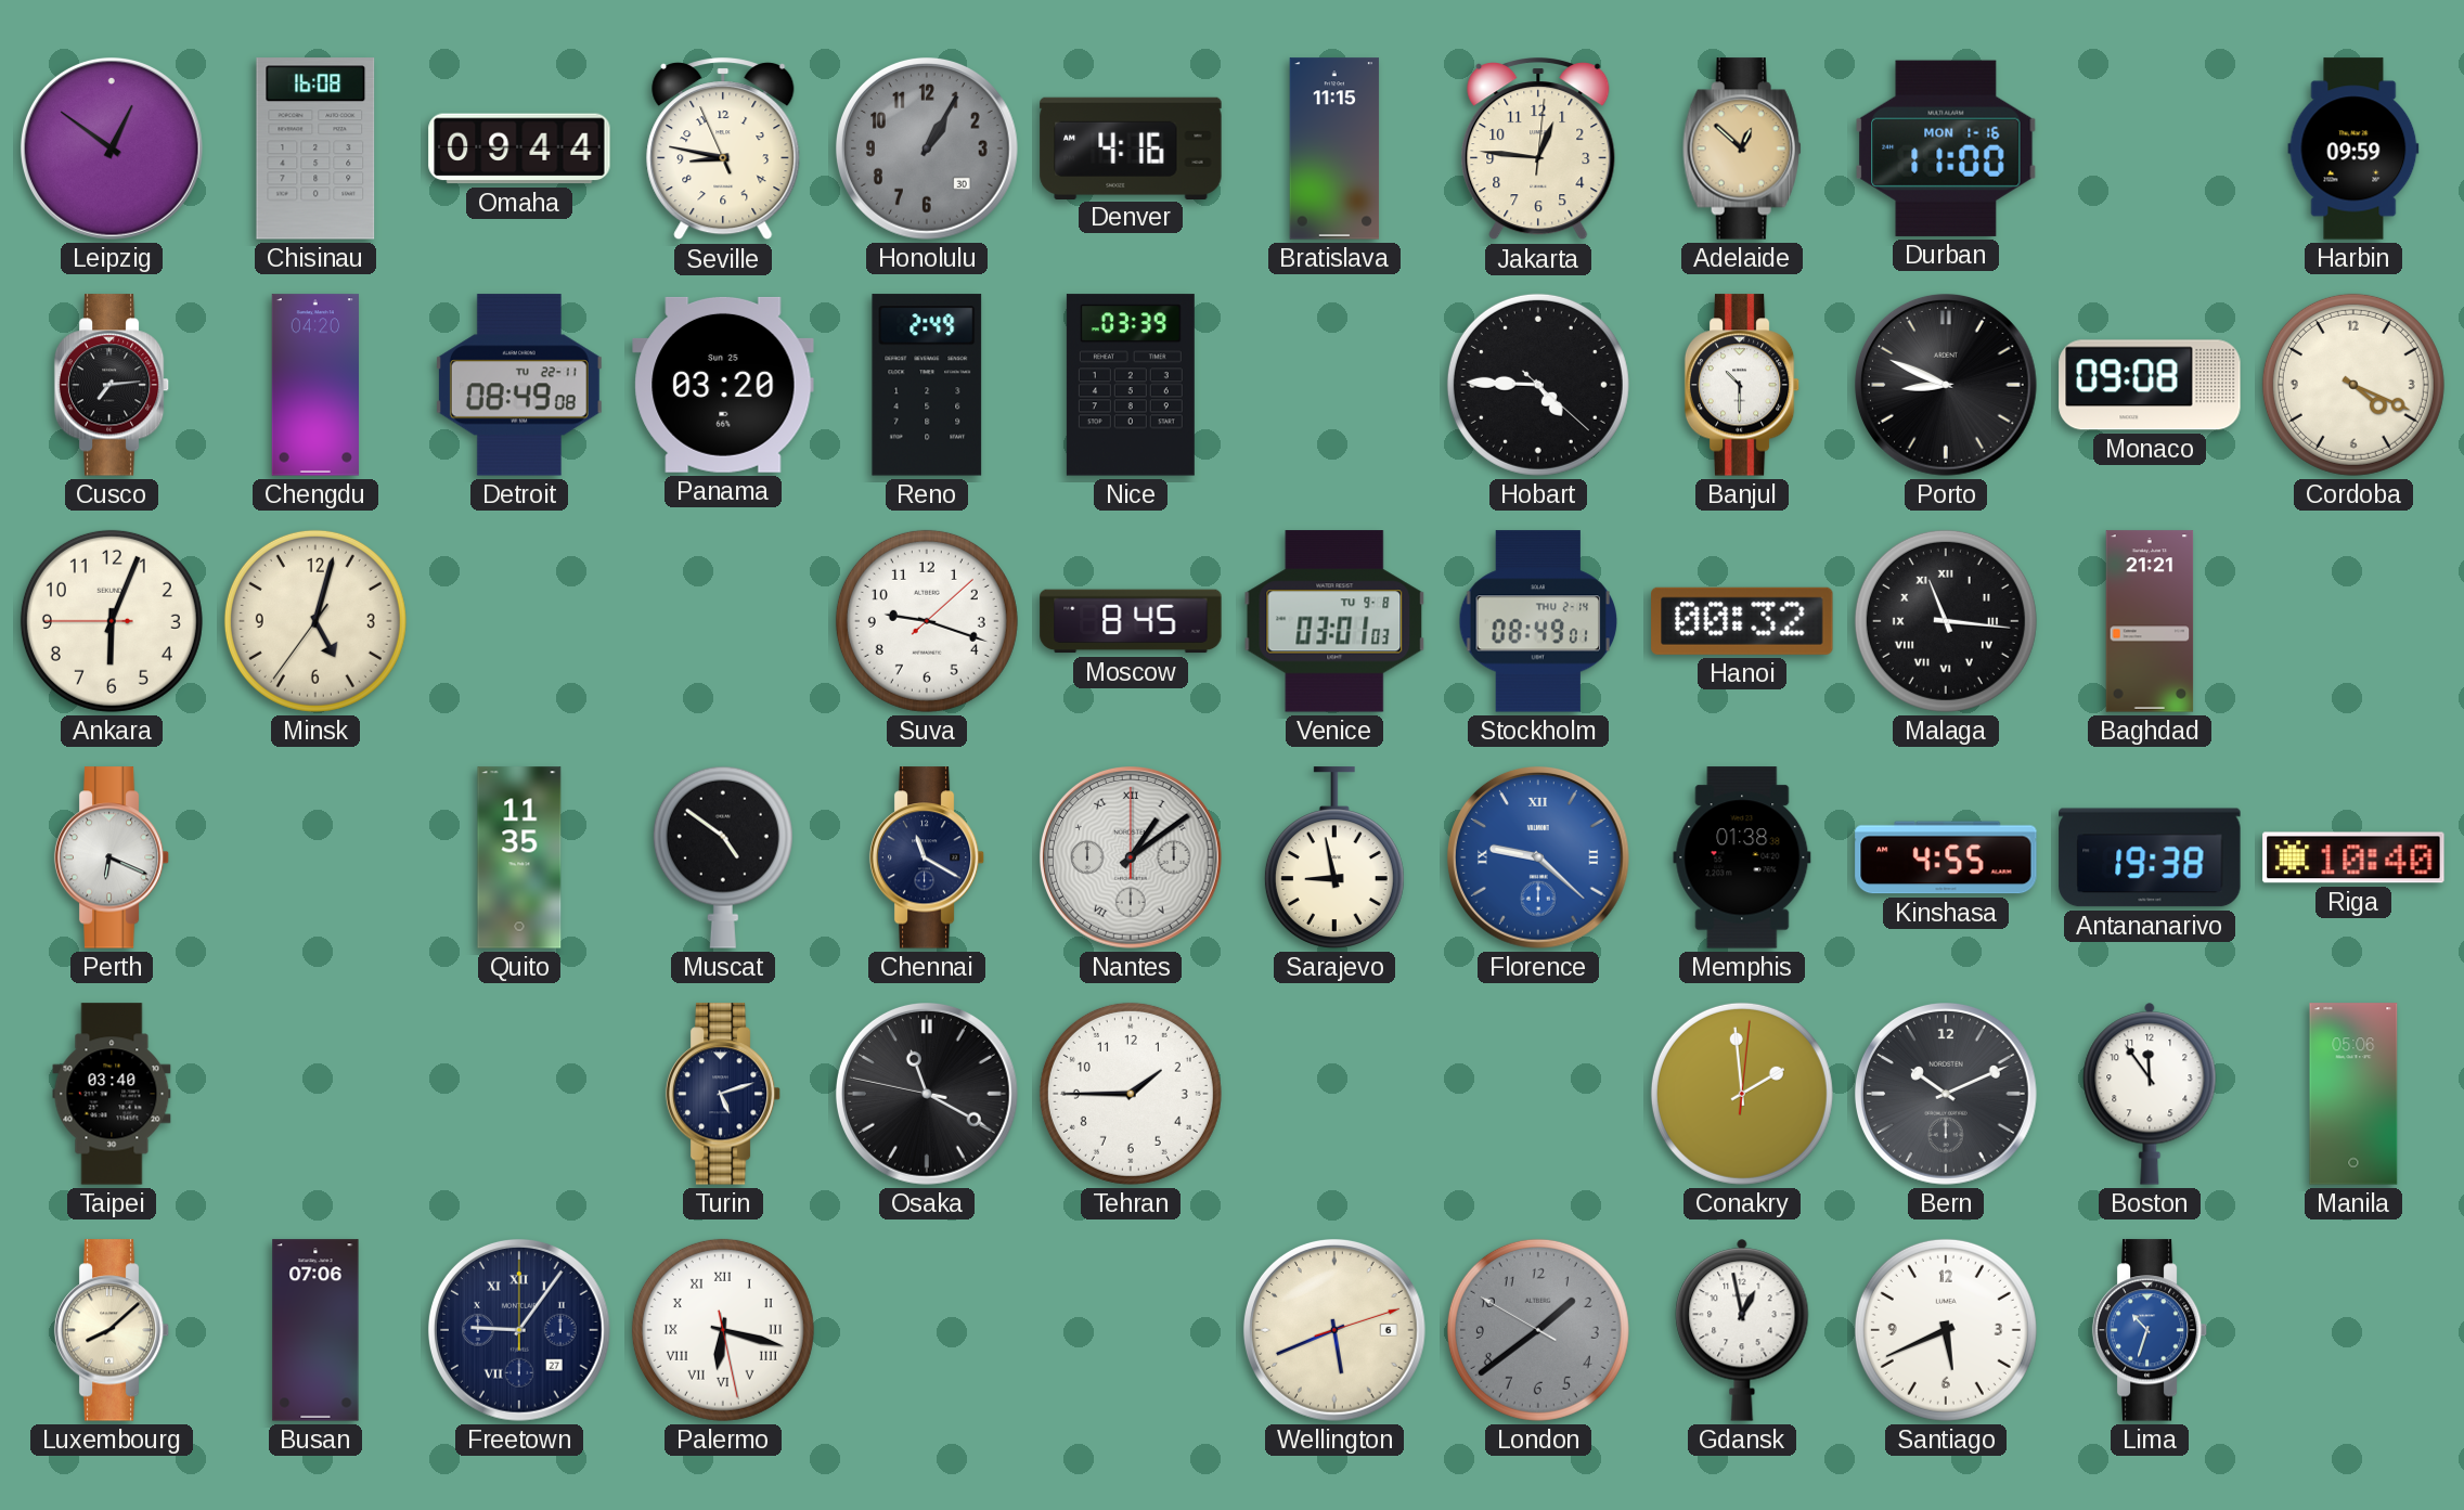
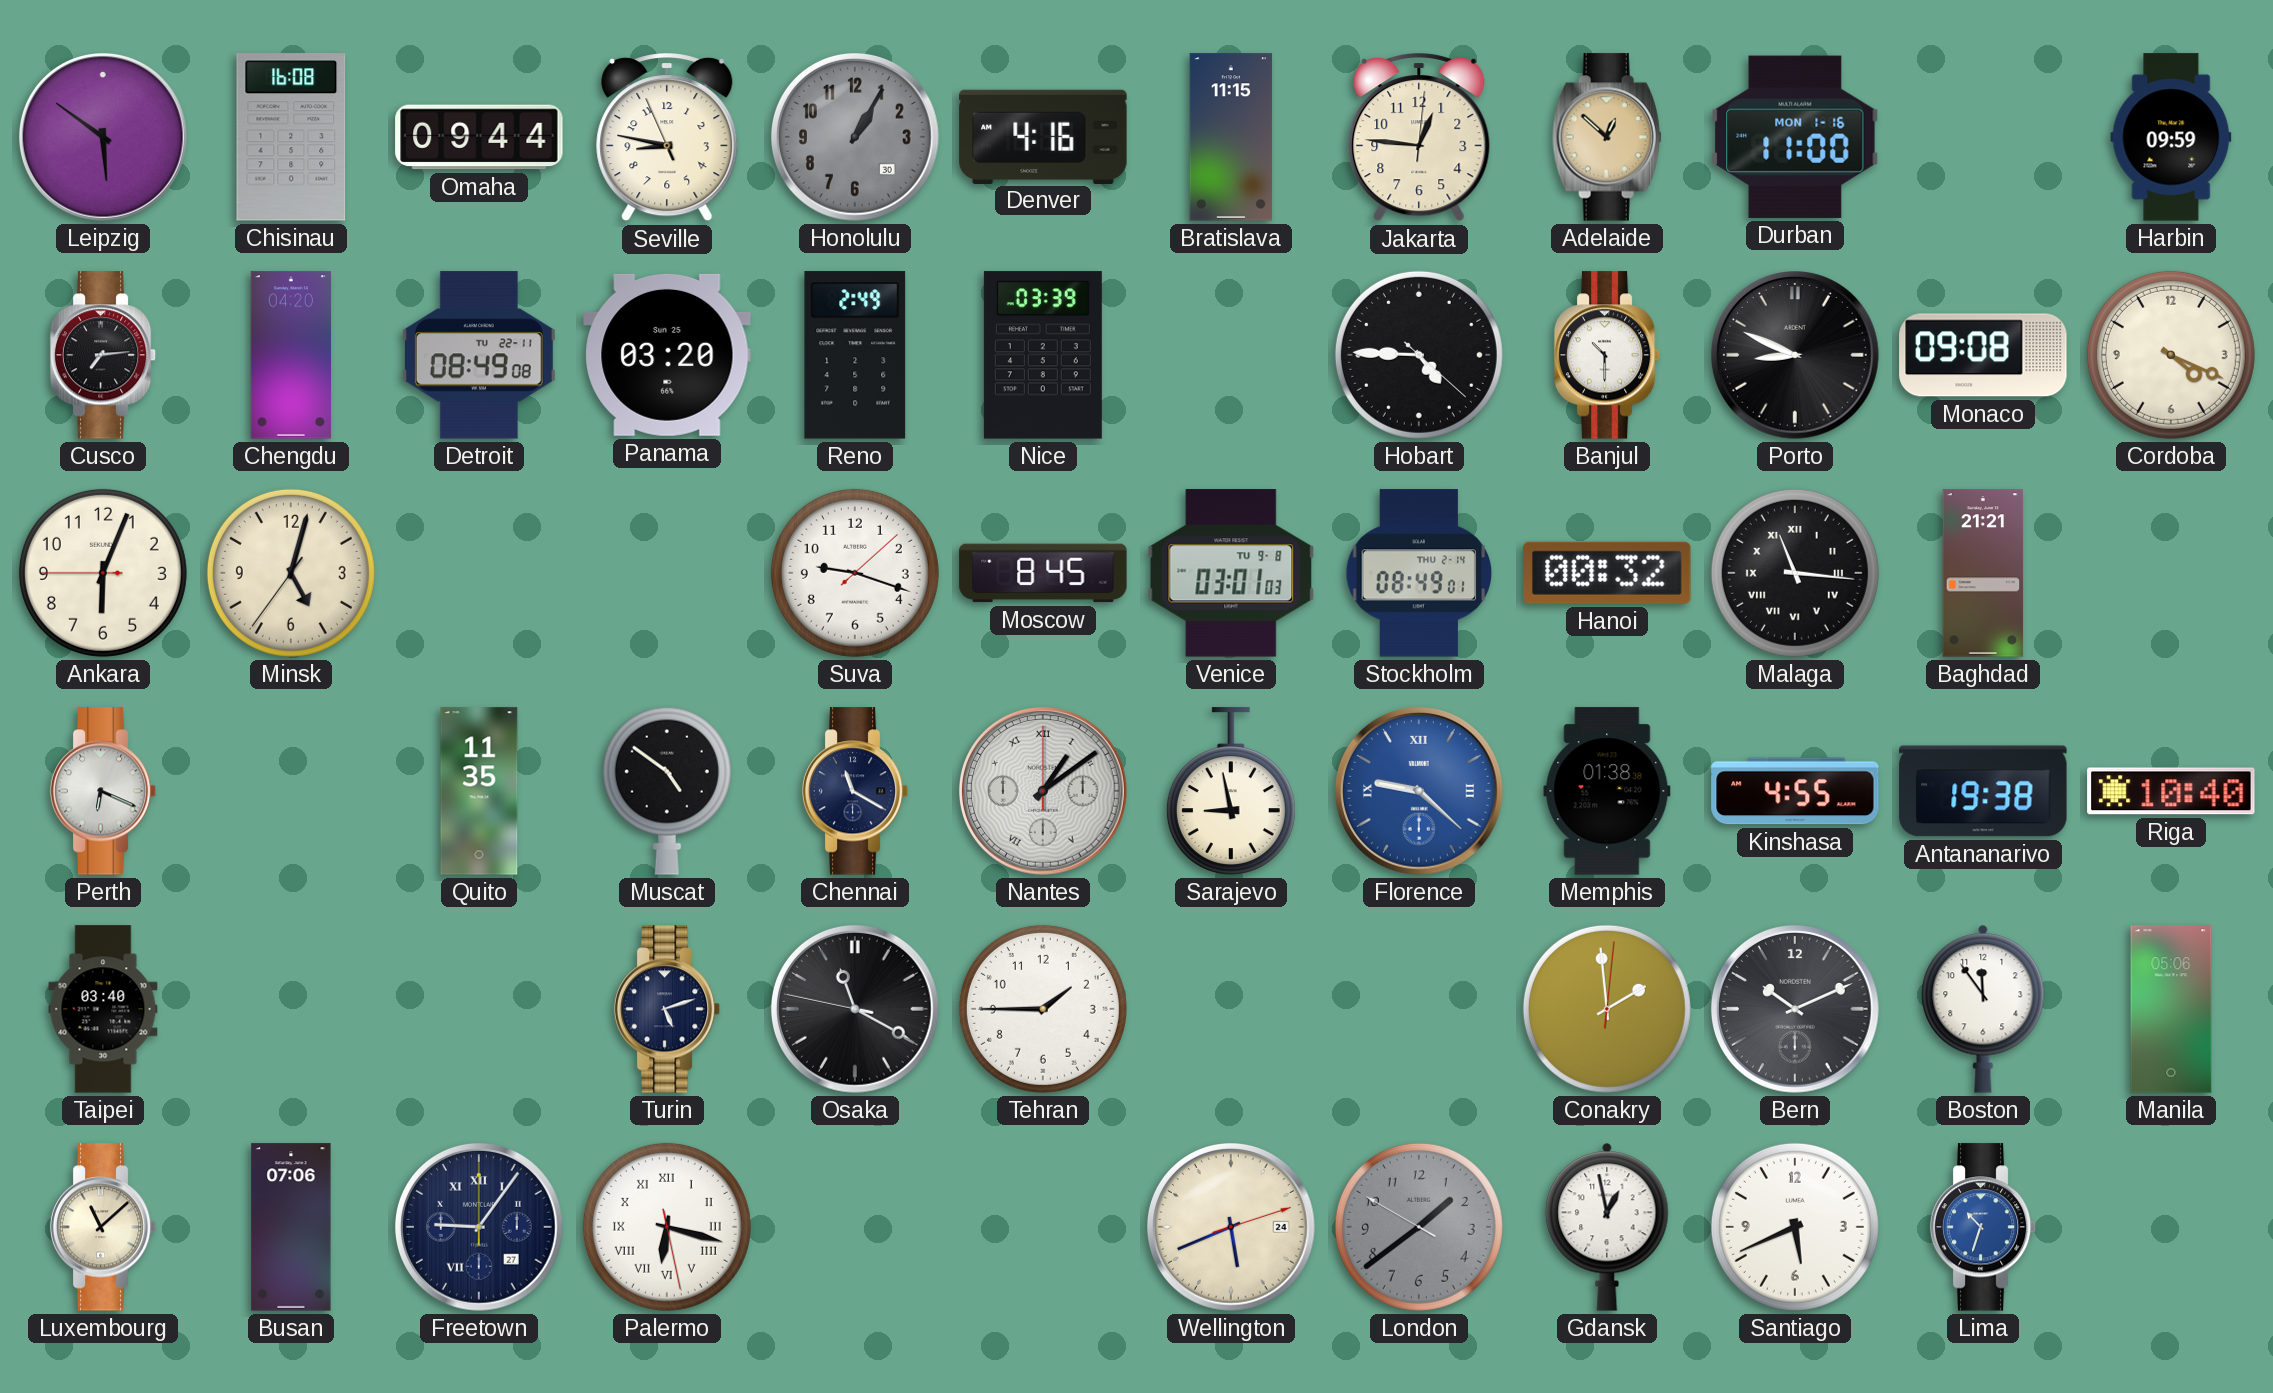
Leipzig: 12:51 -> 5:51
Luxembourg: 8:08 -> 11:08
Wellington date: 6 -> 24
